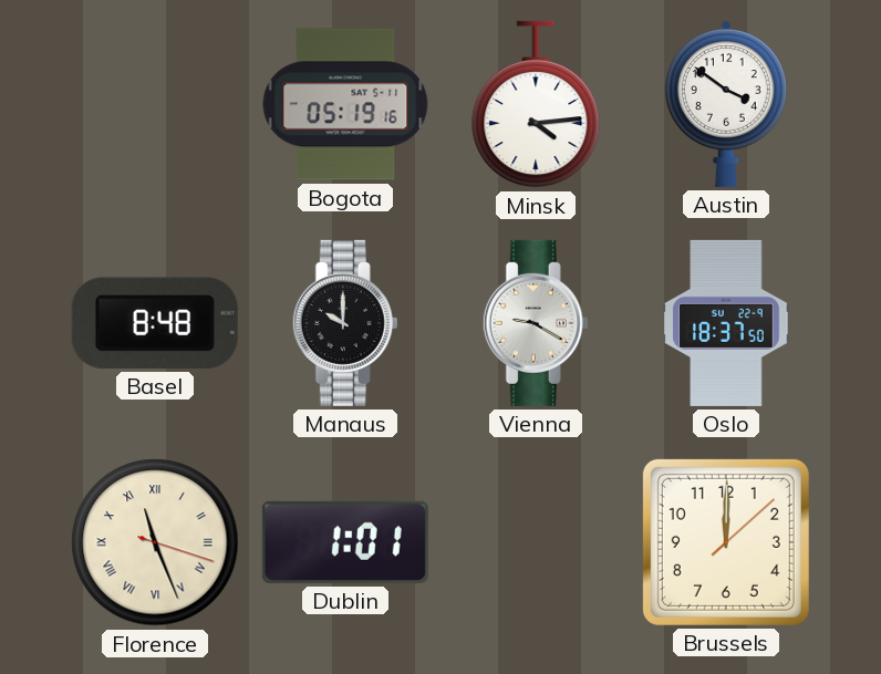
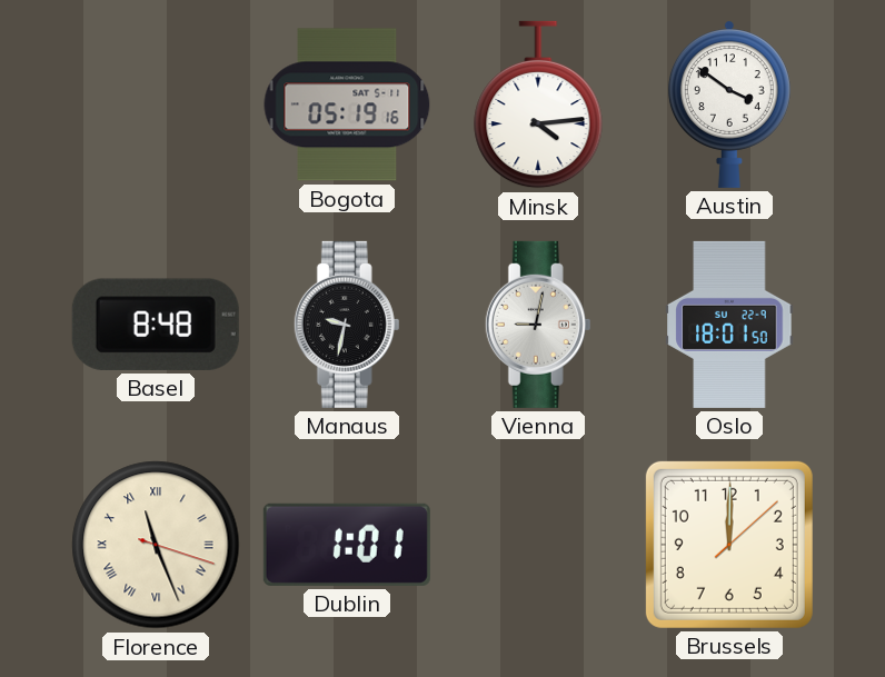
Manaus: 10:00 -> 9:32
Vienna: 9:20 -> 9:02
Oslo: 18:37 -> 18:01
